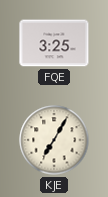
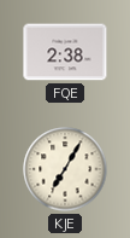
FQE: 3:25 -> 2:38
